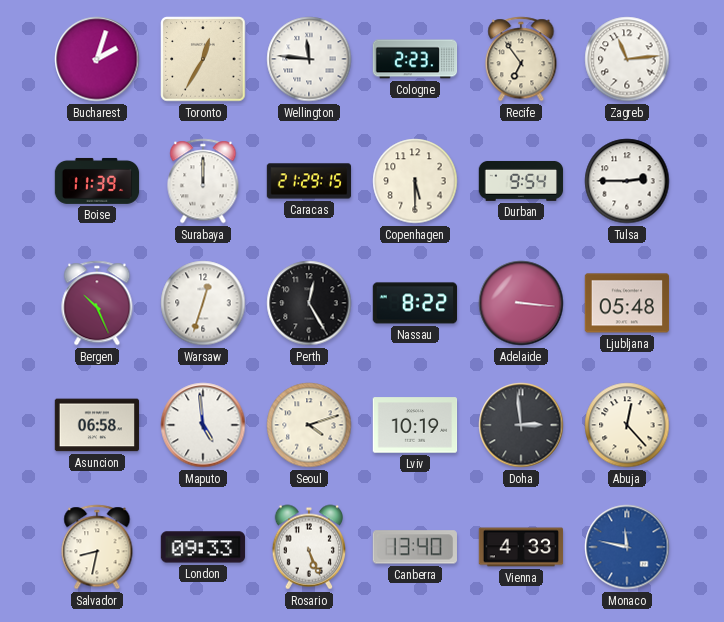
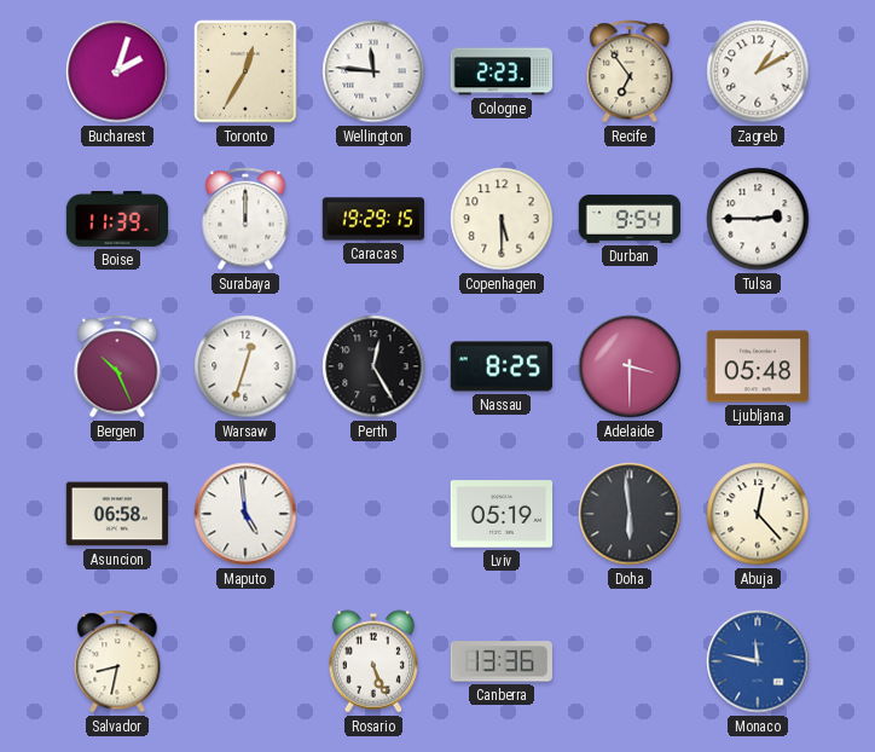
Zagreb: 11:14 -> 1:10
Caracas: 21:29 -> 19:29
Nassau: 8:22 -> 8:25
Adelaide: 3:16 -> 3:30
Seoul: 4:12 -> none
Lviv: 10:19 -> 05:19
Doha: 2:59 -> 5:59
London: 09:33 -> none
Canberra: 13:40 -> 13:36
Vienna: 4:33 -> none
